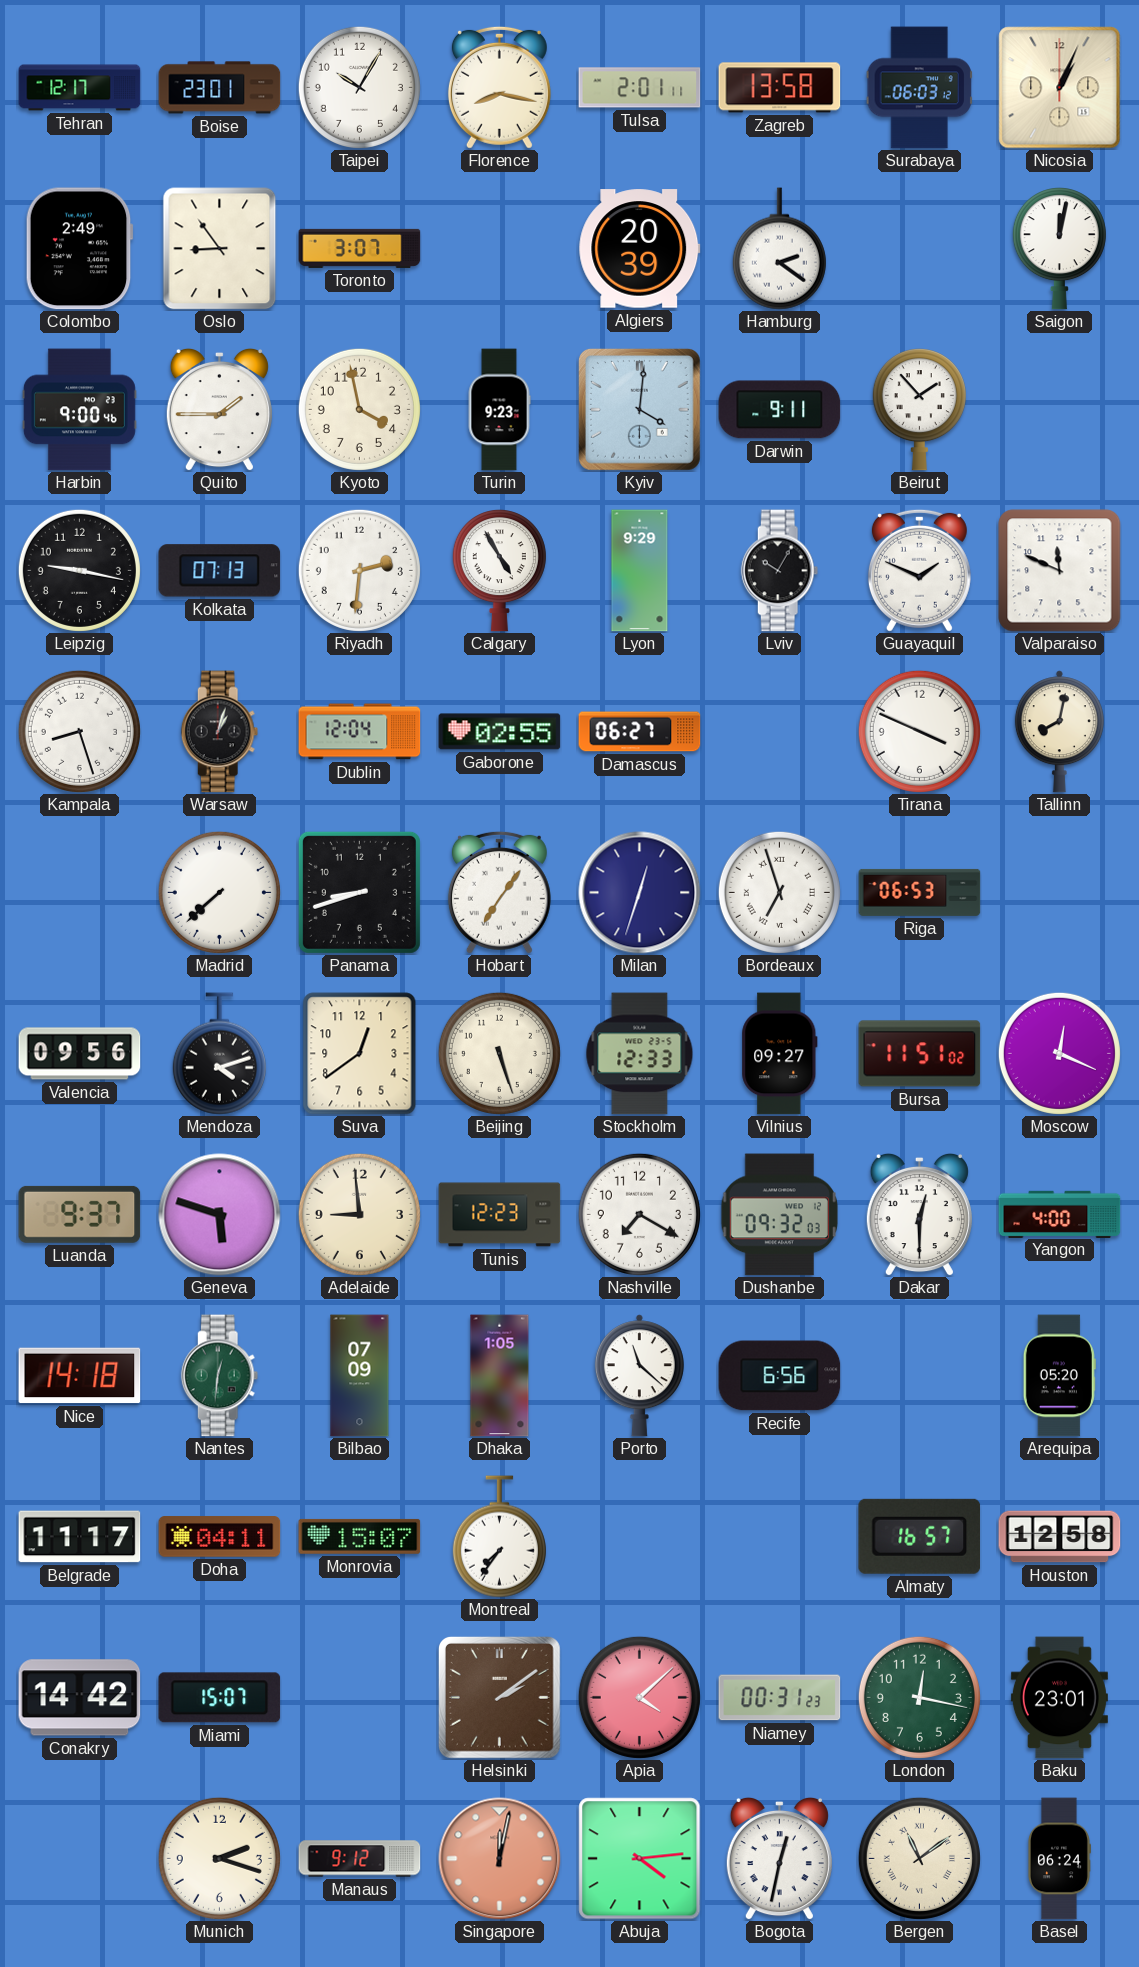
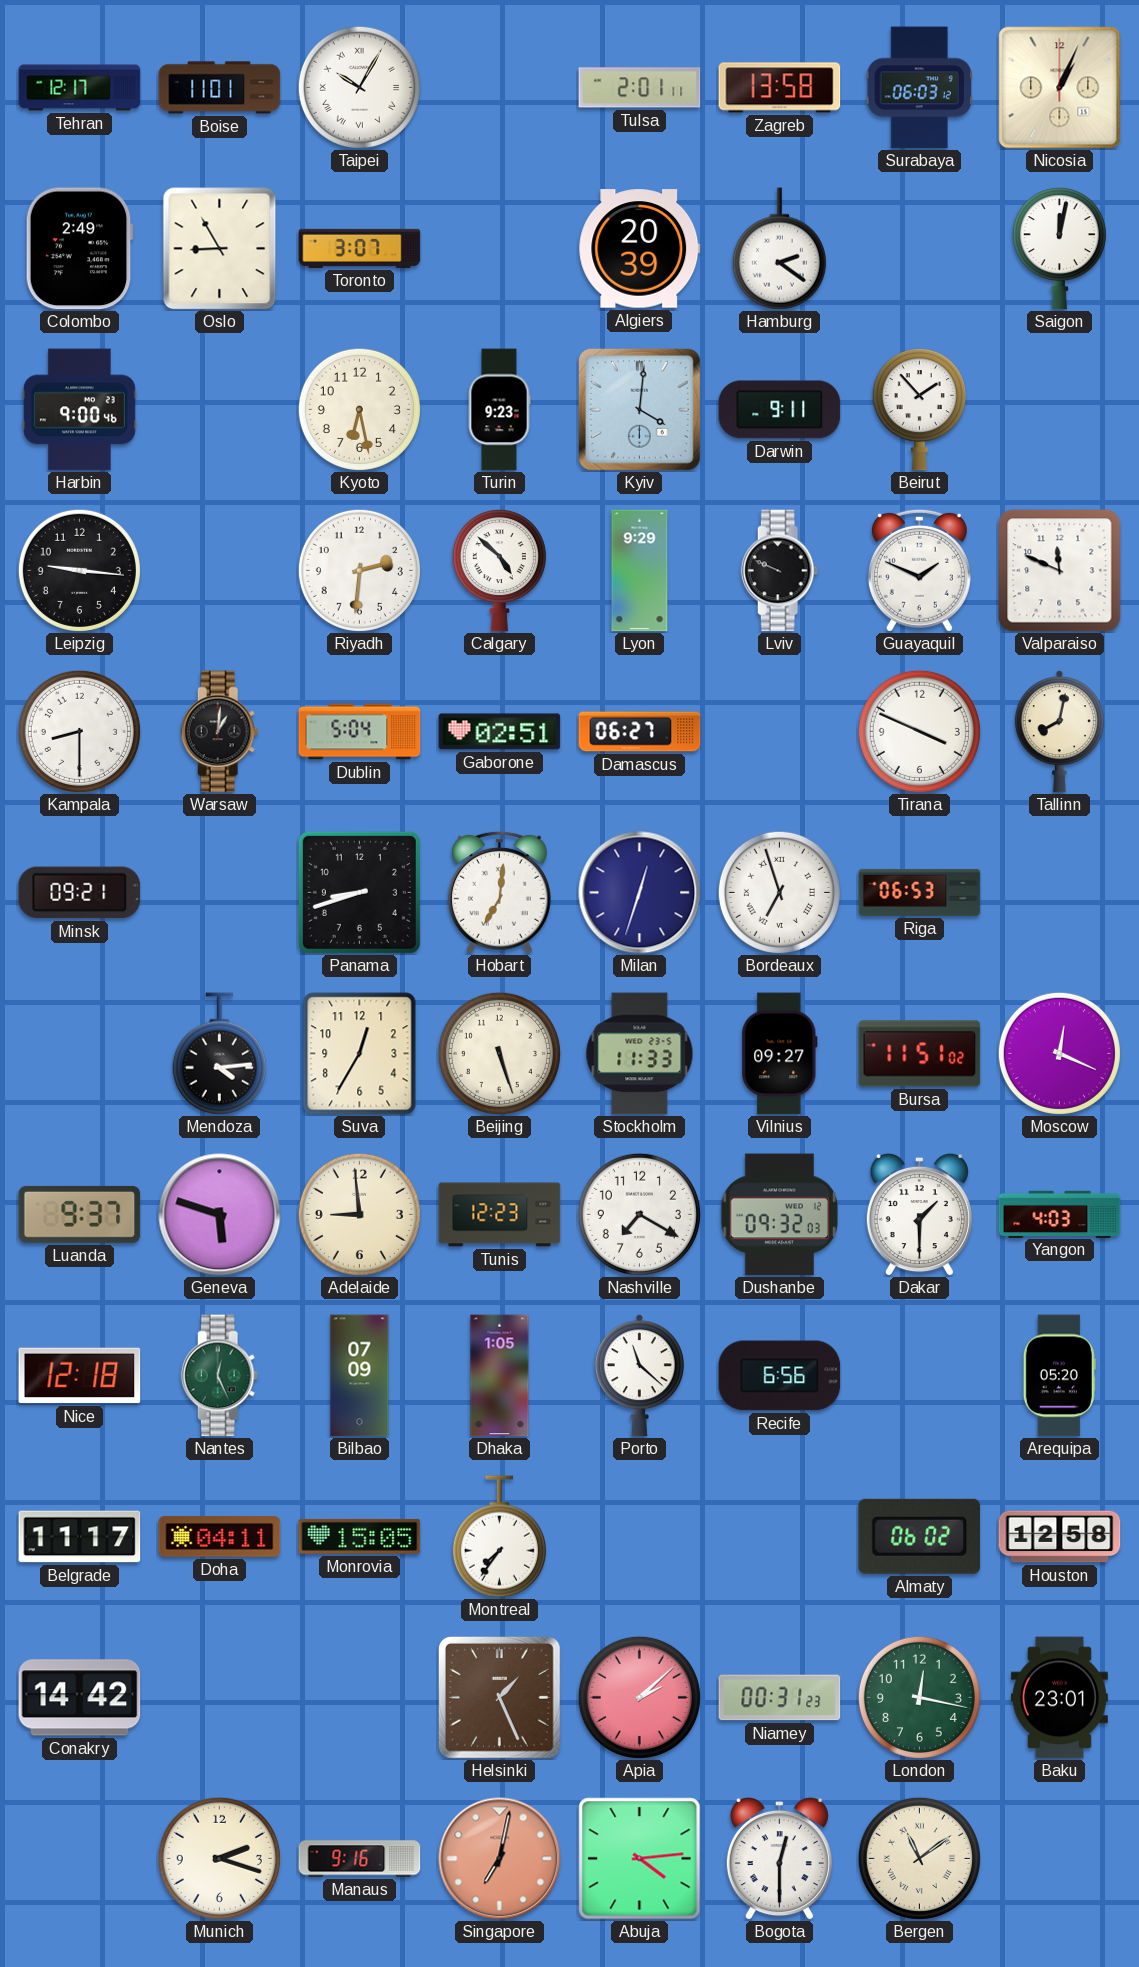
Boise: 23:01 -> 11:01
Taipei numerals: Arabic -> Roman
Florence: 8:17 -> none
Oslo: 8:54 -> 8:55
Quito: 1:45 -> none
Kyoto: 3:58 -> 6:28
Leipzig: 9:17 -> 9:16
Kolkata: 07:13 -> none
Calgary: 4:55 -> 4:52
Lviv: 10:05 -> 9:49
Kampala: 8:27 -> 8:30
Warsaw: 1:03 -> 1:01
Dublin: 12:04 -> 5:04
Gaborone: 02:55 -> 02:51
Minsk: none -> 09:21
Madrid: 7:38 -> none
Hobart: 7:06 -> 7:01
Valencia: 09:56 -> none
Mendoza: 4:12 -> 4:14
Suva: 12:39 -> 12:35
Stockholm: 12:33 -> 11:33
Dakar: 12:30 -> 1:30
Yangon: 4:00 -> 4:03
Nice: 14:18 -> 12:18
Nantes: 12:31 -> 12:26
Monrovia: 15:07 -> 15:05
Almaty: 16:57 -> 06:02
Miami: 15:07 -> none
Helsinki: 2:09 -> 1:26
Apia: 4:08 -> 2:08
Manaus: 9:12 -> 9:16
Singapore: 12:02 -> 7:02
Bogota: 12:32 -> 12:30
Basel: 06:24 -> none
